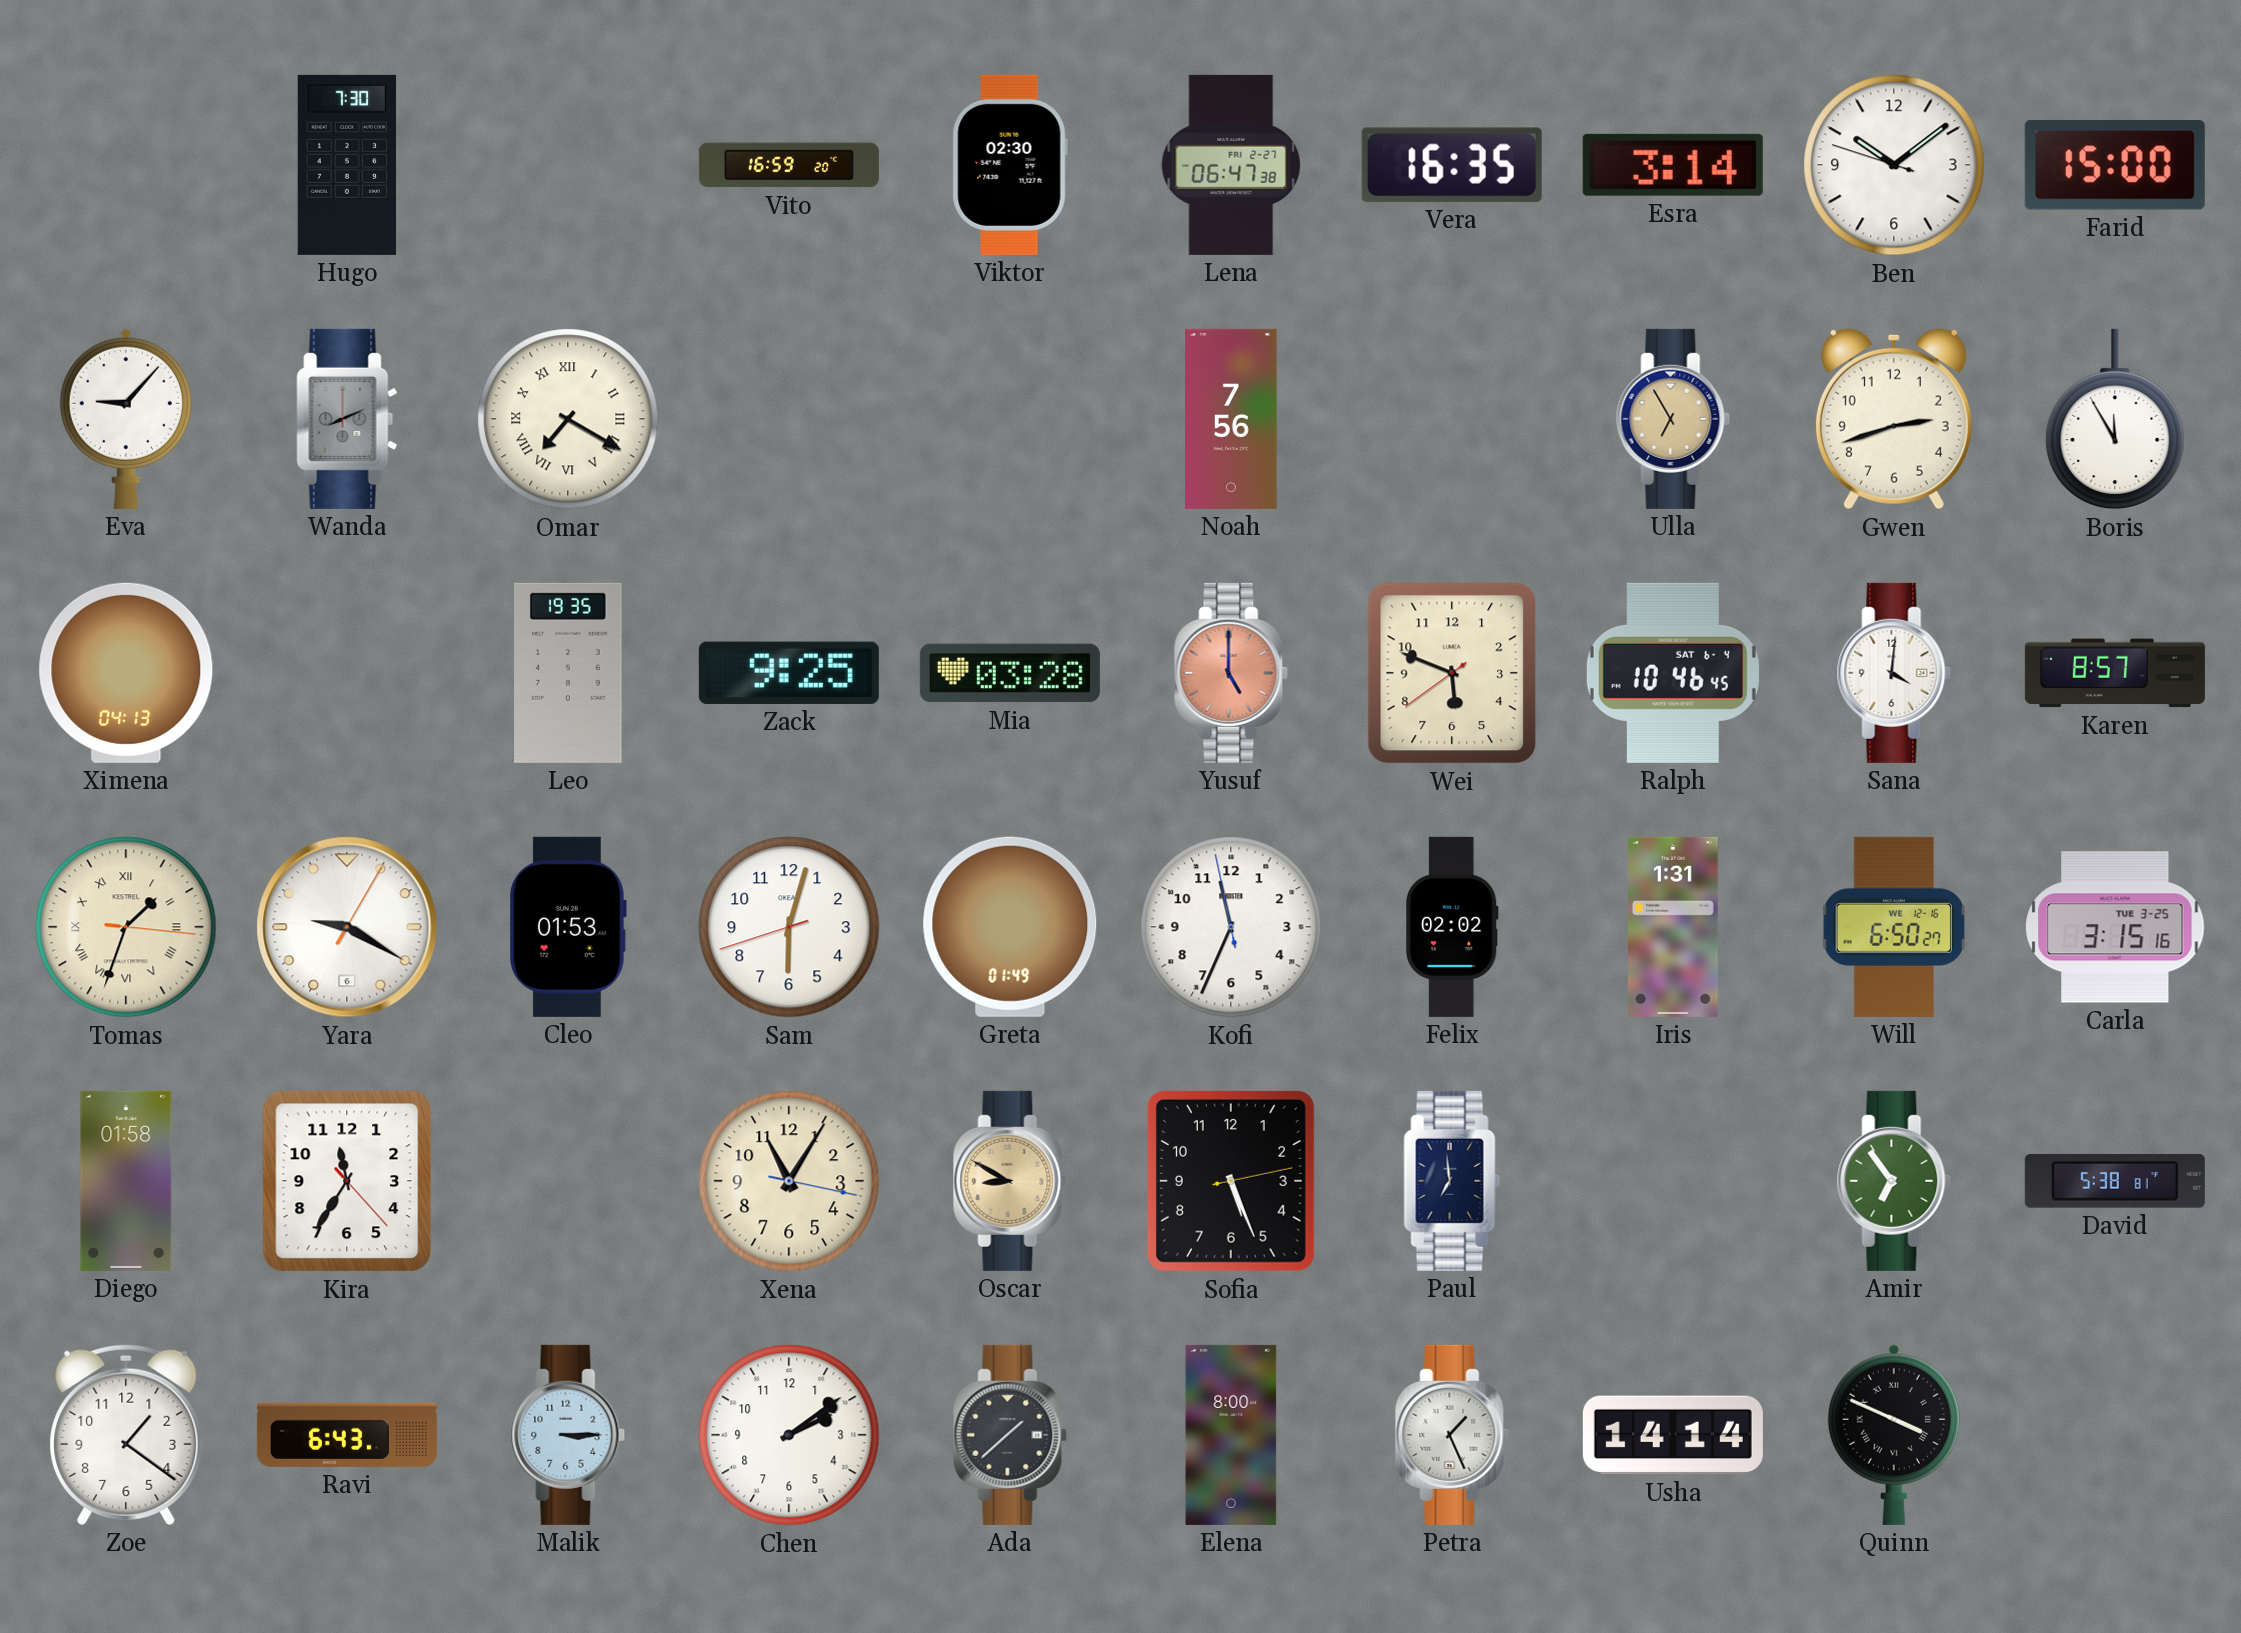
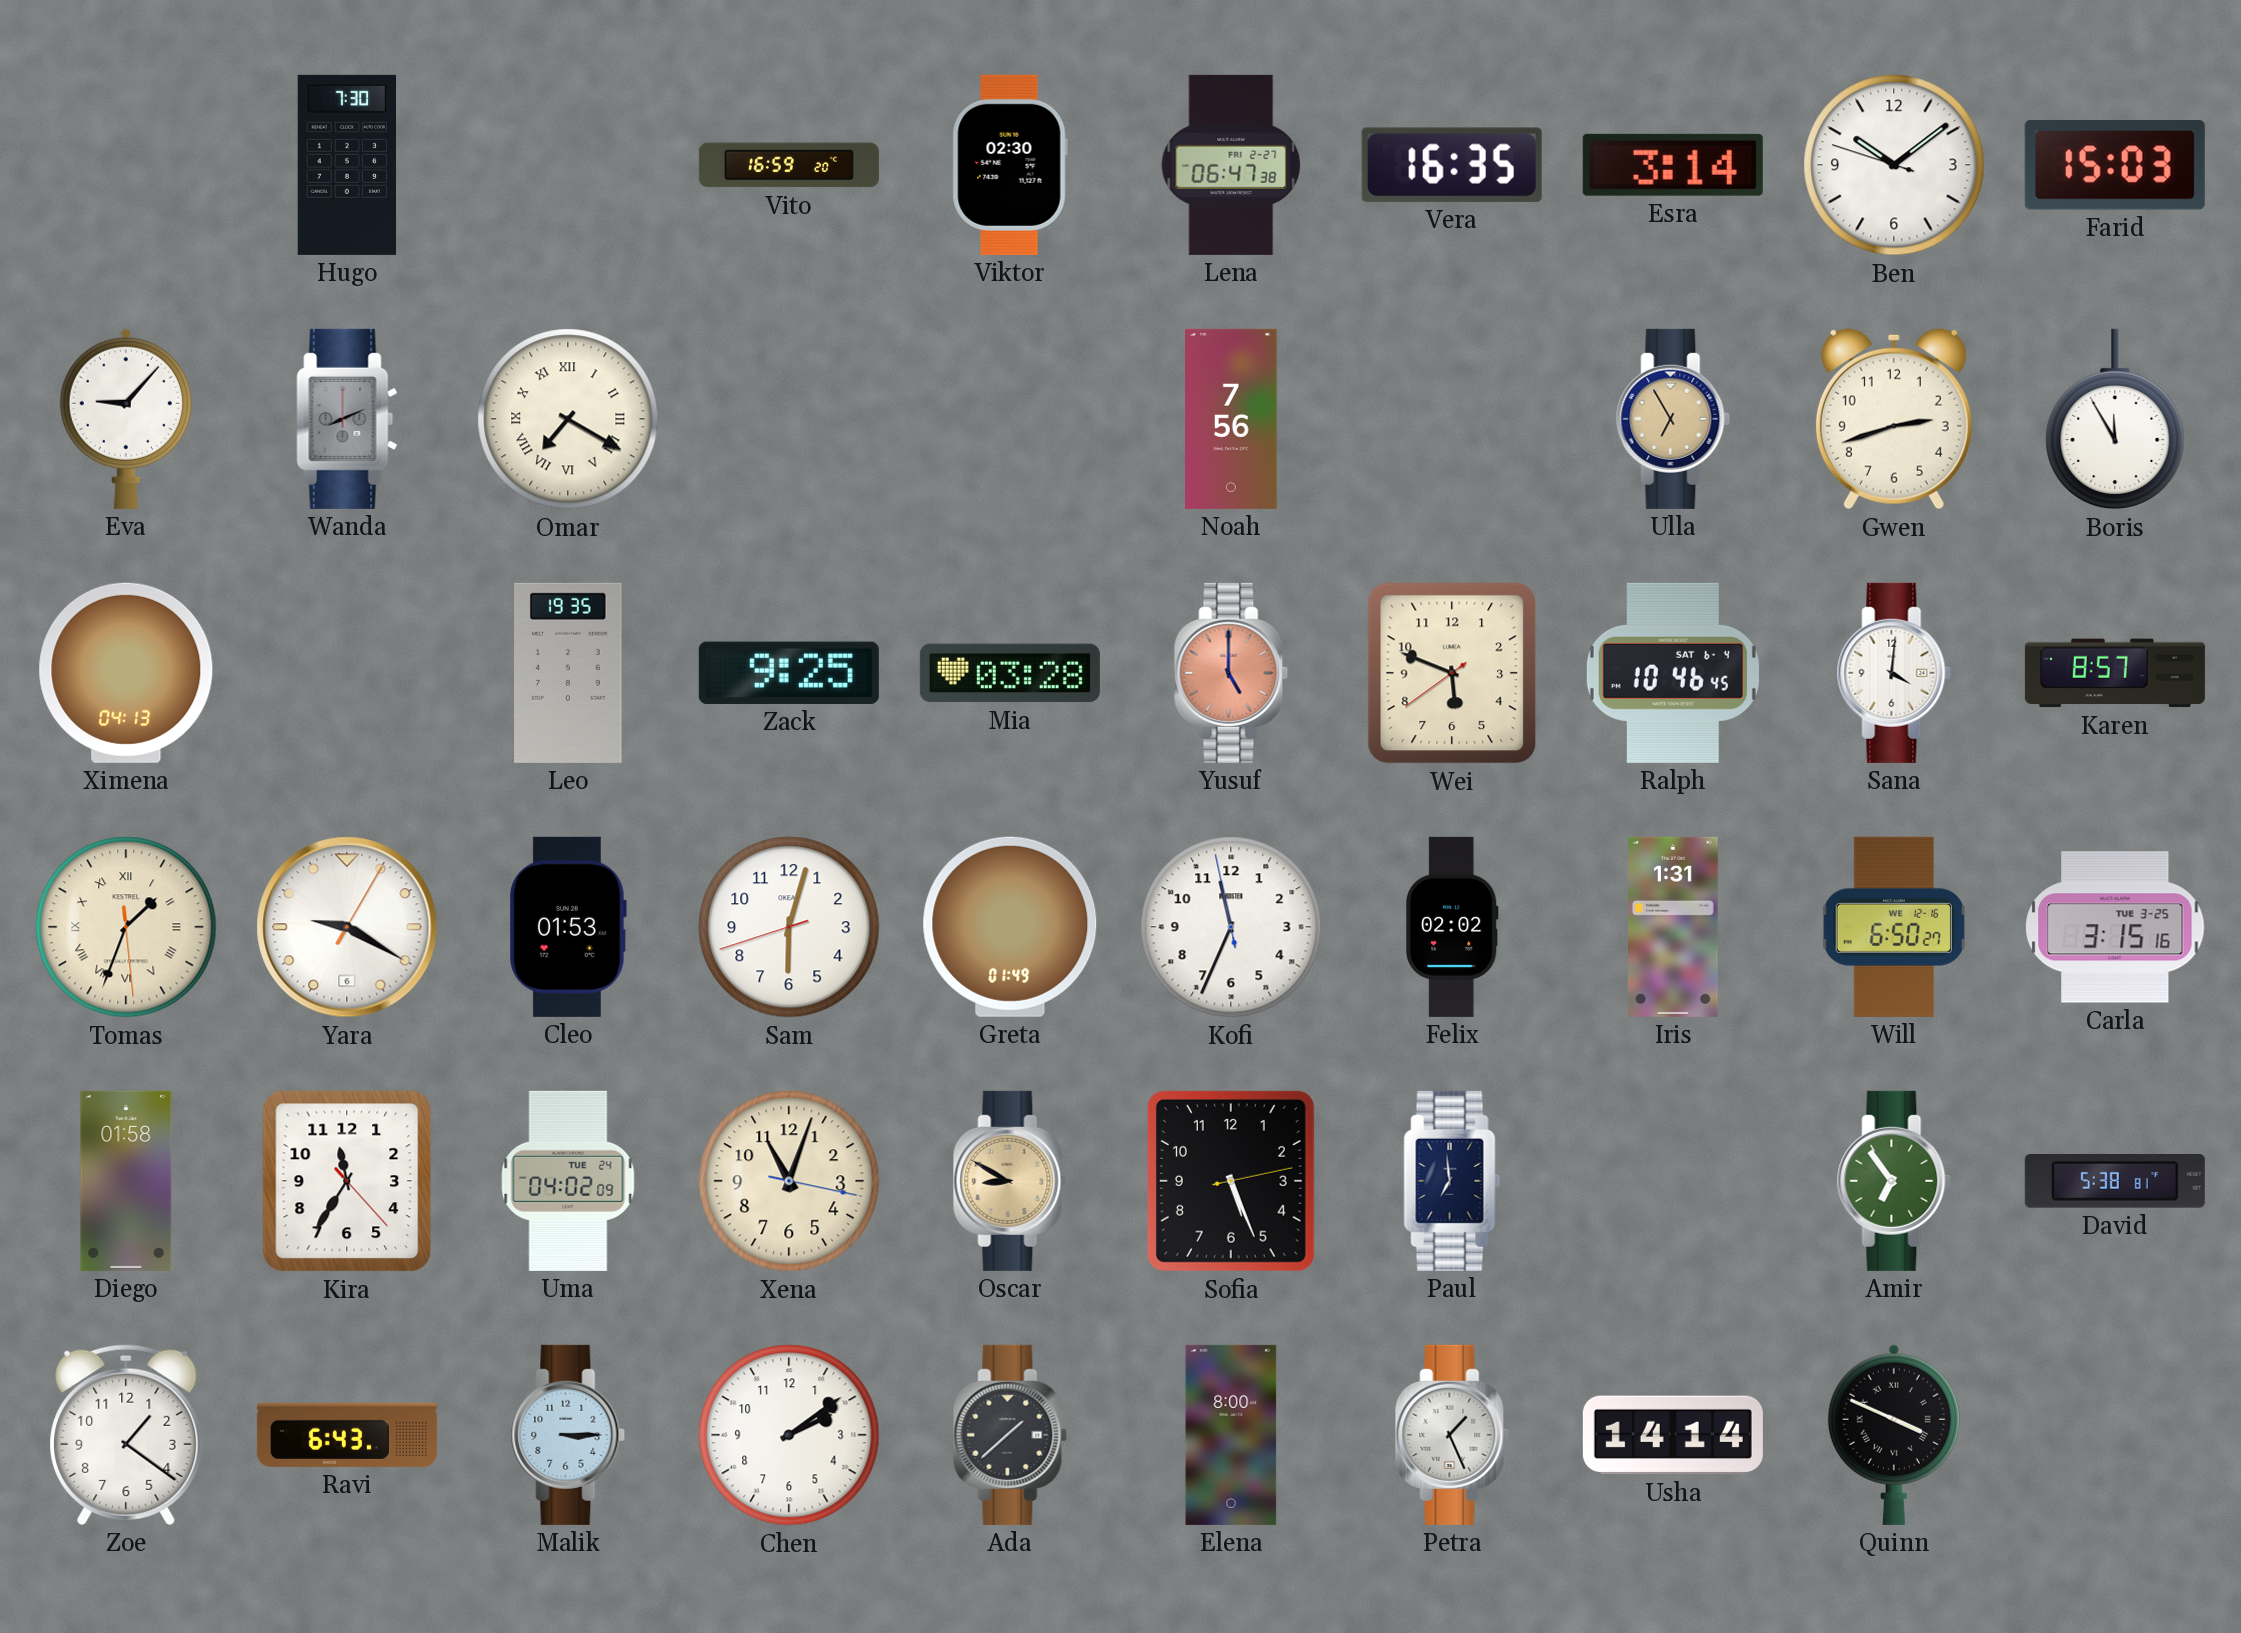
Farid: 15:00 -> 15:03
Tomas: 1:33:16 -> 1:33:29
Uma: none -> 04:02
Xena: 11:05 -> 11:03
